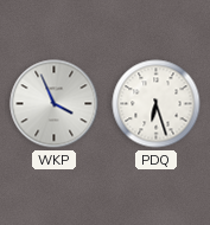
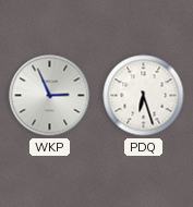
WKP: 3:56 -> 2:56
